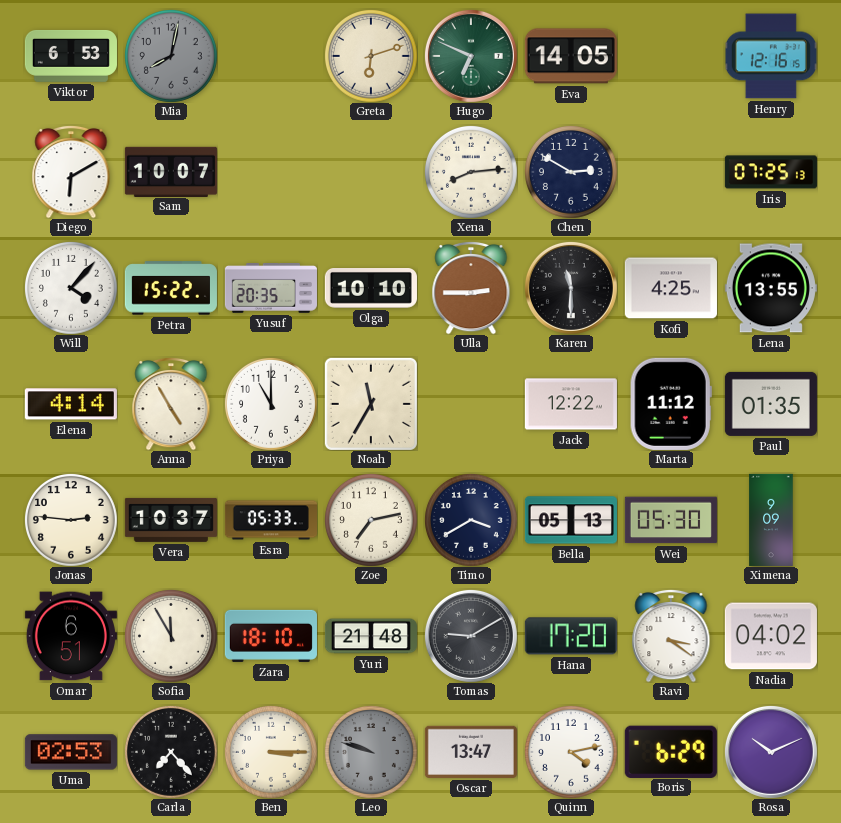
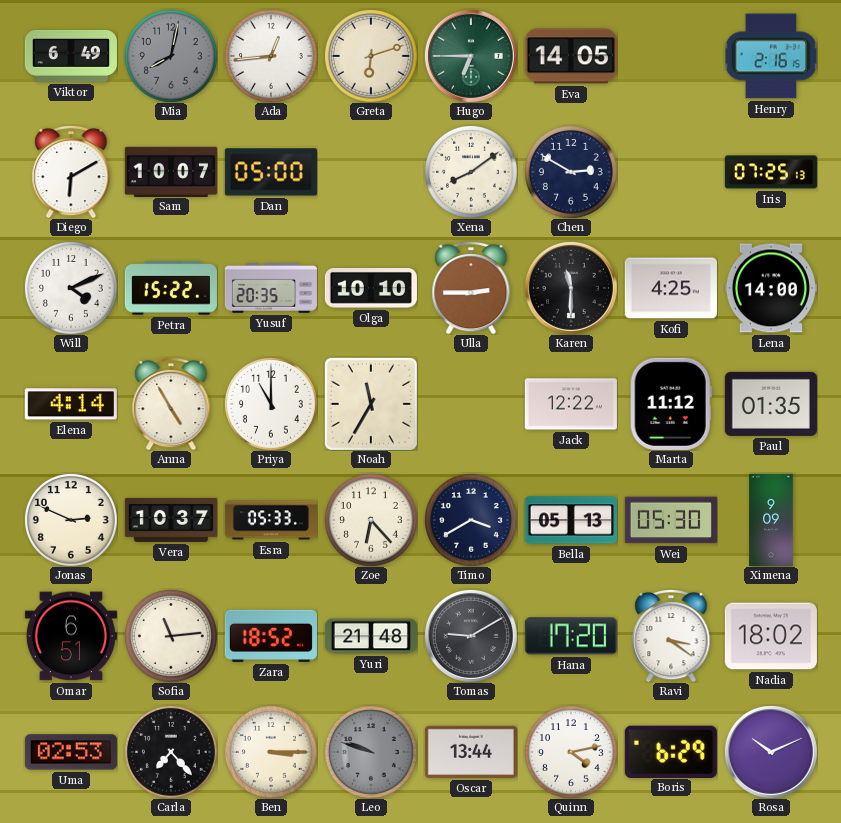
Viktor: 6:53 -> 6:49
Ada: none -> 12:44
Hugo: 6:49 -> 6:45
Henry: 12:16 -> 2:16
Dan: none -> 05:00
Xena: 8:14 -> 8:09
Will: 4:07 -> 4:11
Lena: 13:55 -> 14:00
Jonas: 2:46 -> 2:49
Zoe: 7:13 -> 6:23
Sofia: 11:55 -> 11:14
Zara: 18:10 -> 18:52
Nadia: 04:02 -> 18:02
Oscar: 13:47 -> 13:44
